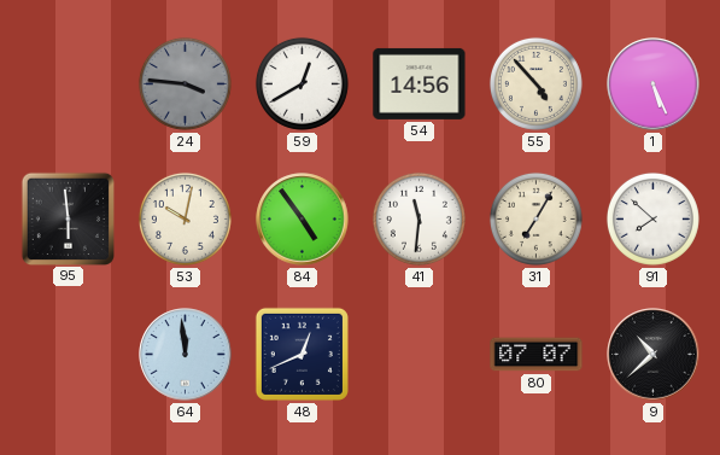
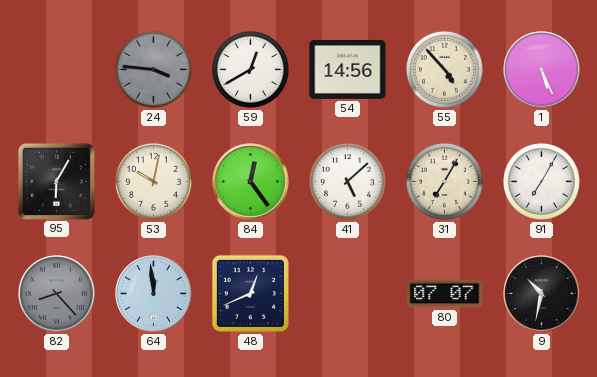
95: 5:59 -> 6:05
84: 4:54 -> 12:24
41: 11:31 -> 5:08
91: 7:52 -> 7:05
82: none -> 8:23
9: 10:38 -> 10:32
